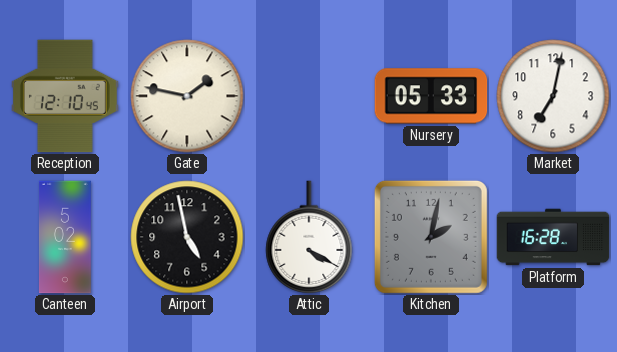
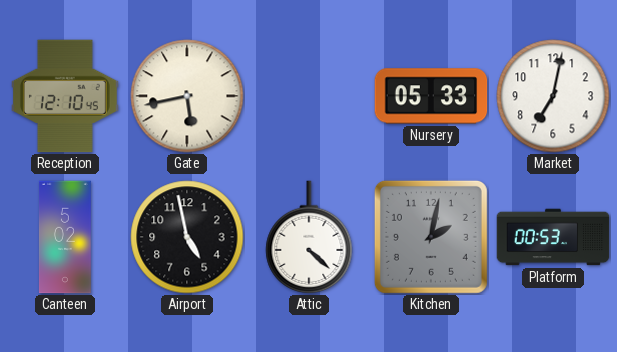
Gate: 1:47 -> 5:43
Attic: 4:20 -> 4:22
Platform: 16:28 -> 00:53
